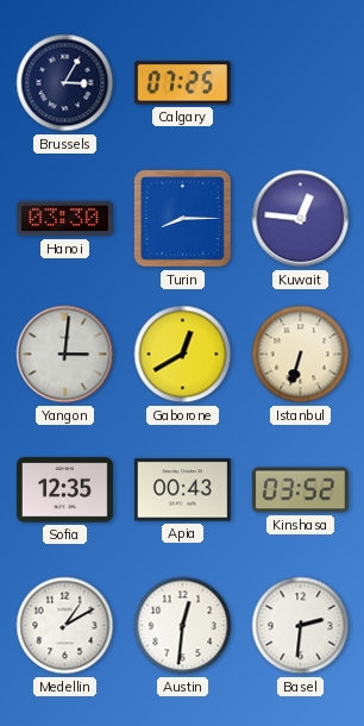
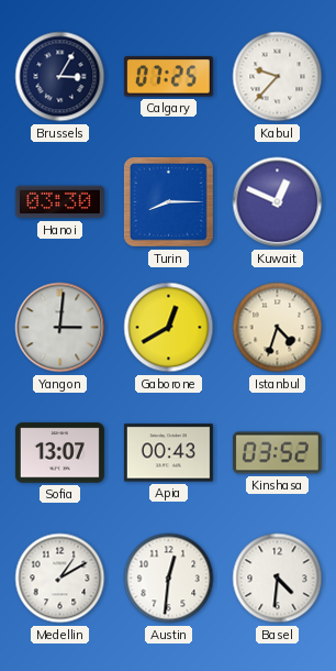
Kabul: none -> 9:37
Kuwait: 12:46 -> 12:49
Istanbul: 6:33 -> 4:33
Sofia: 12:35 -> 13:07
Basel: 2:31 -> 4:31
